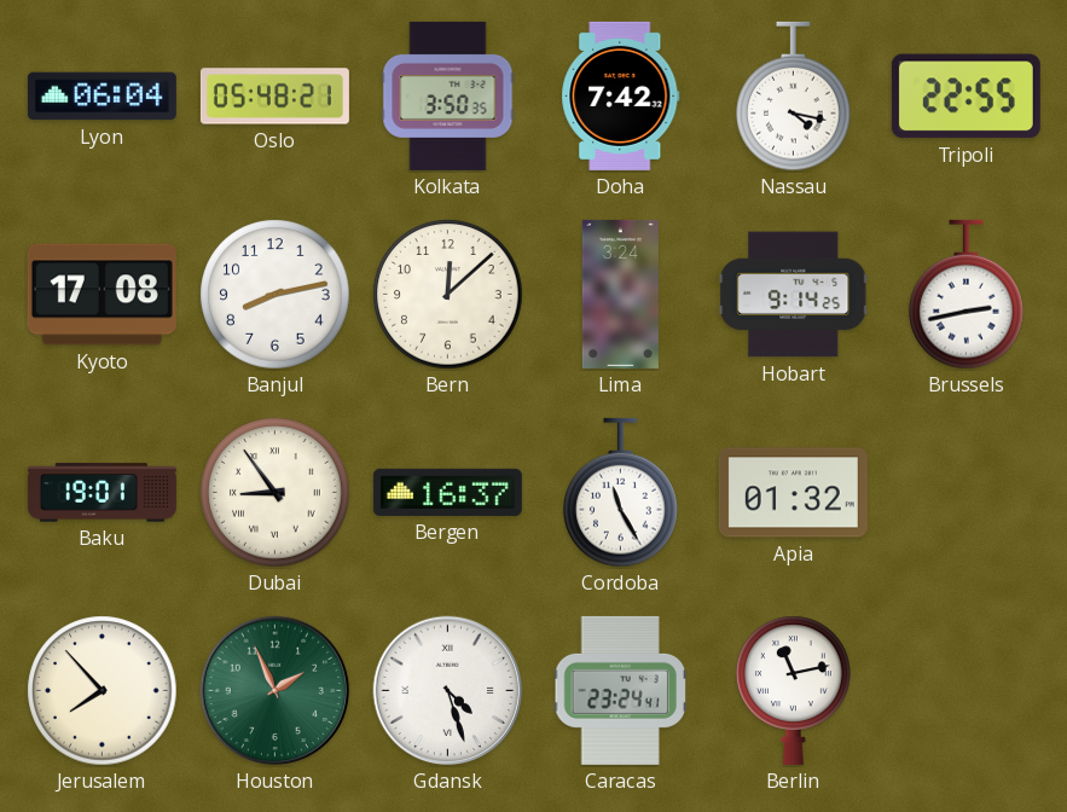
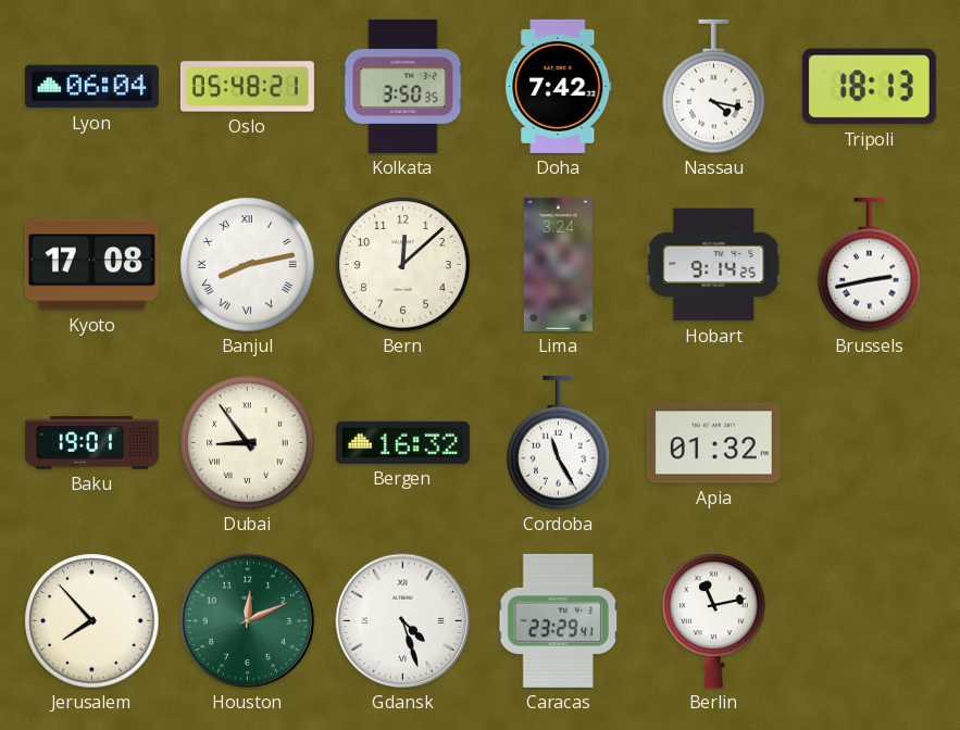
Tripoli: 22:55 -> 18:13
Banjul numerals: Arabic -> Roman
Bergen: 16:37 -> 16:32
Houston: 1:56 -> 12:11
Caracas: 23:24 -> 23:29
